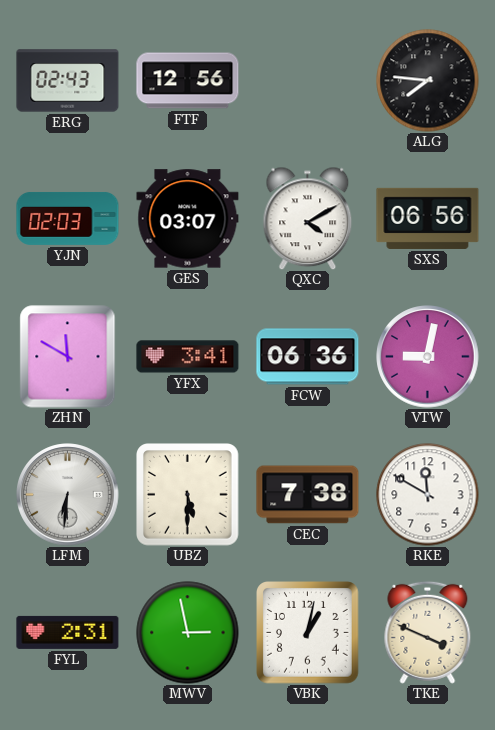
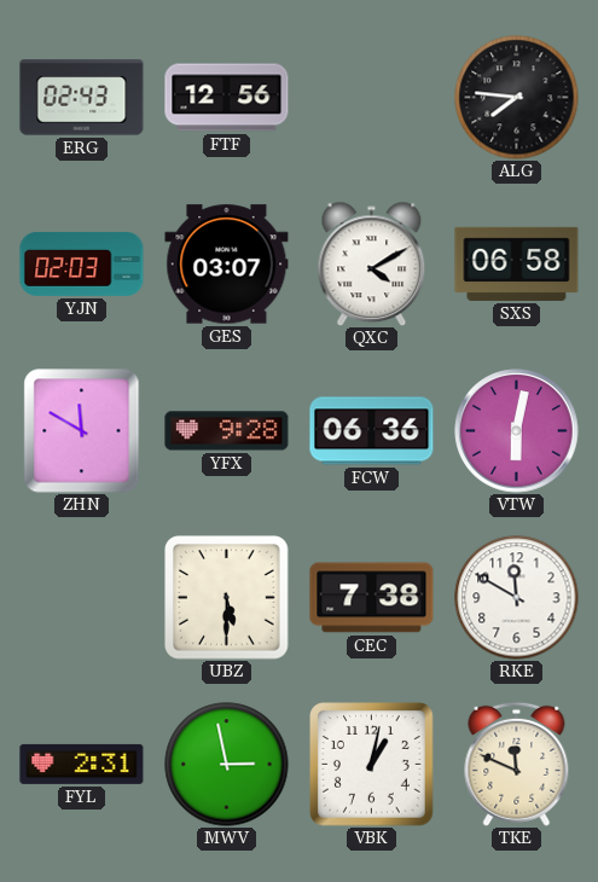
SXS: 06:56 -> 06:58
YFX: 3:41 -> 9:28
VTW: 9:02 -> 6:02
LFM: 6:31 -> none
TKE: 3:49 -> 11:49
